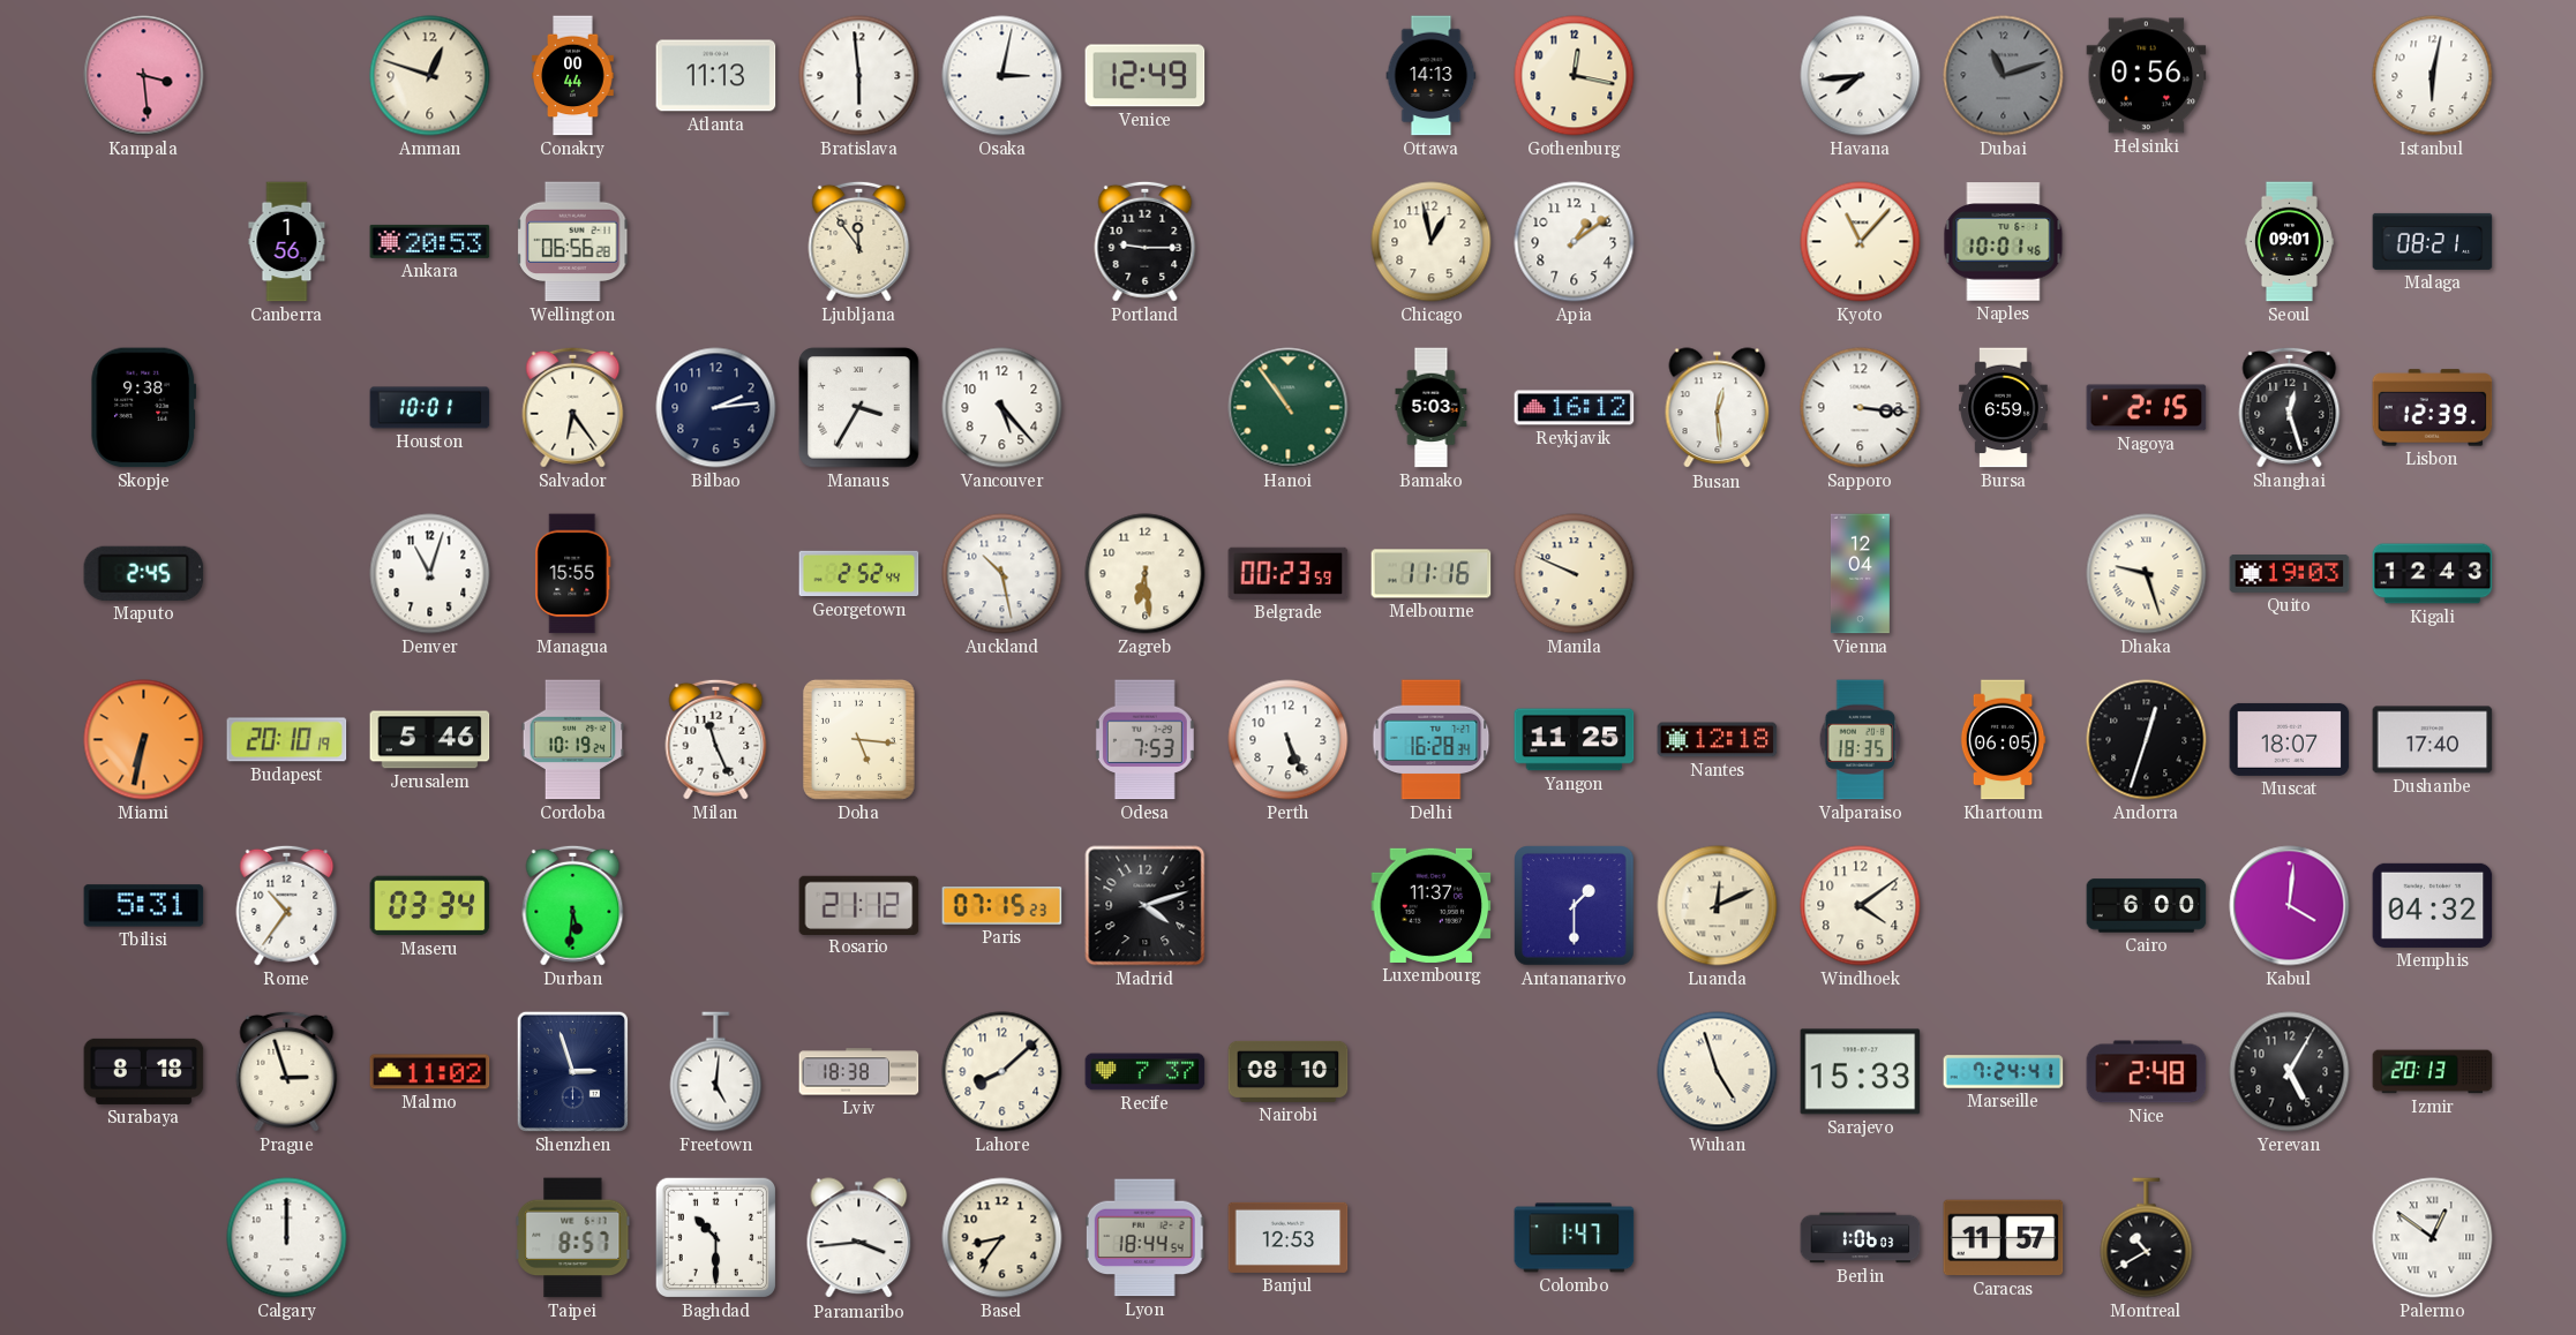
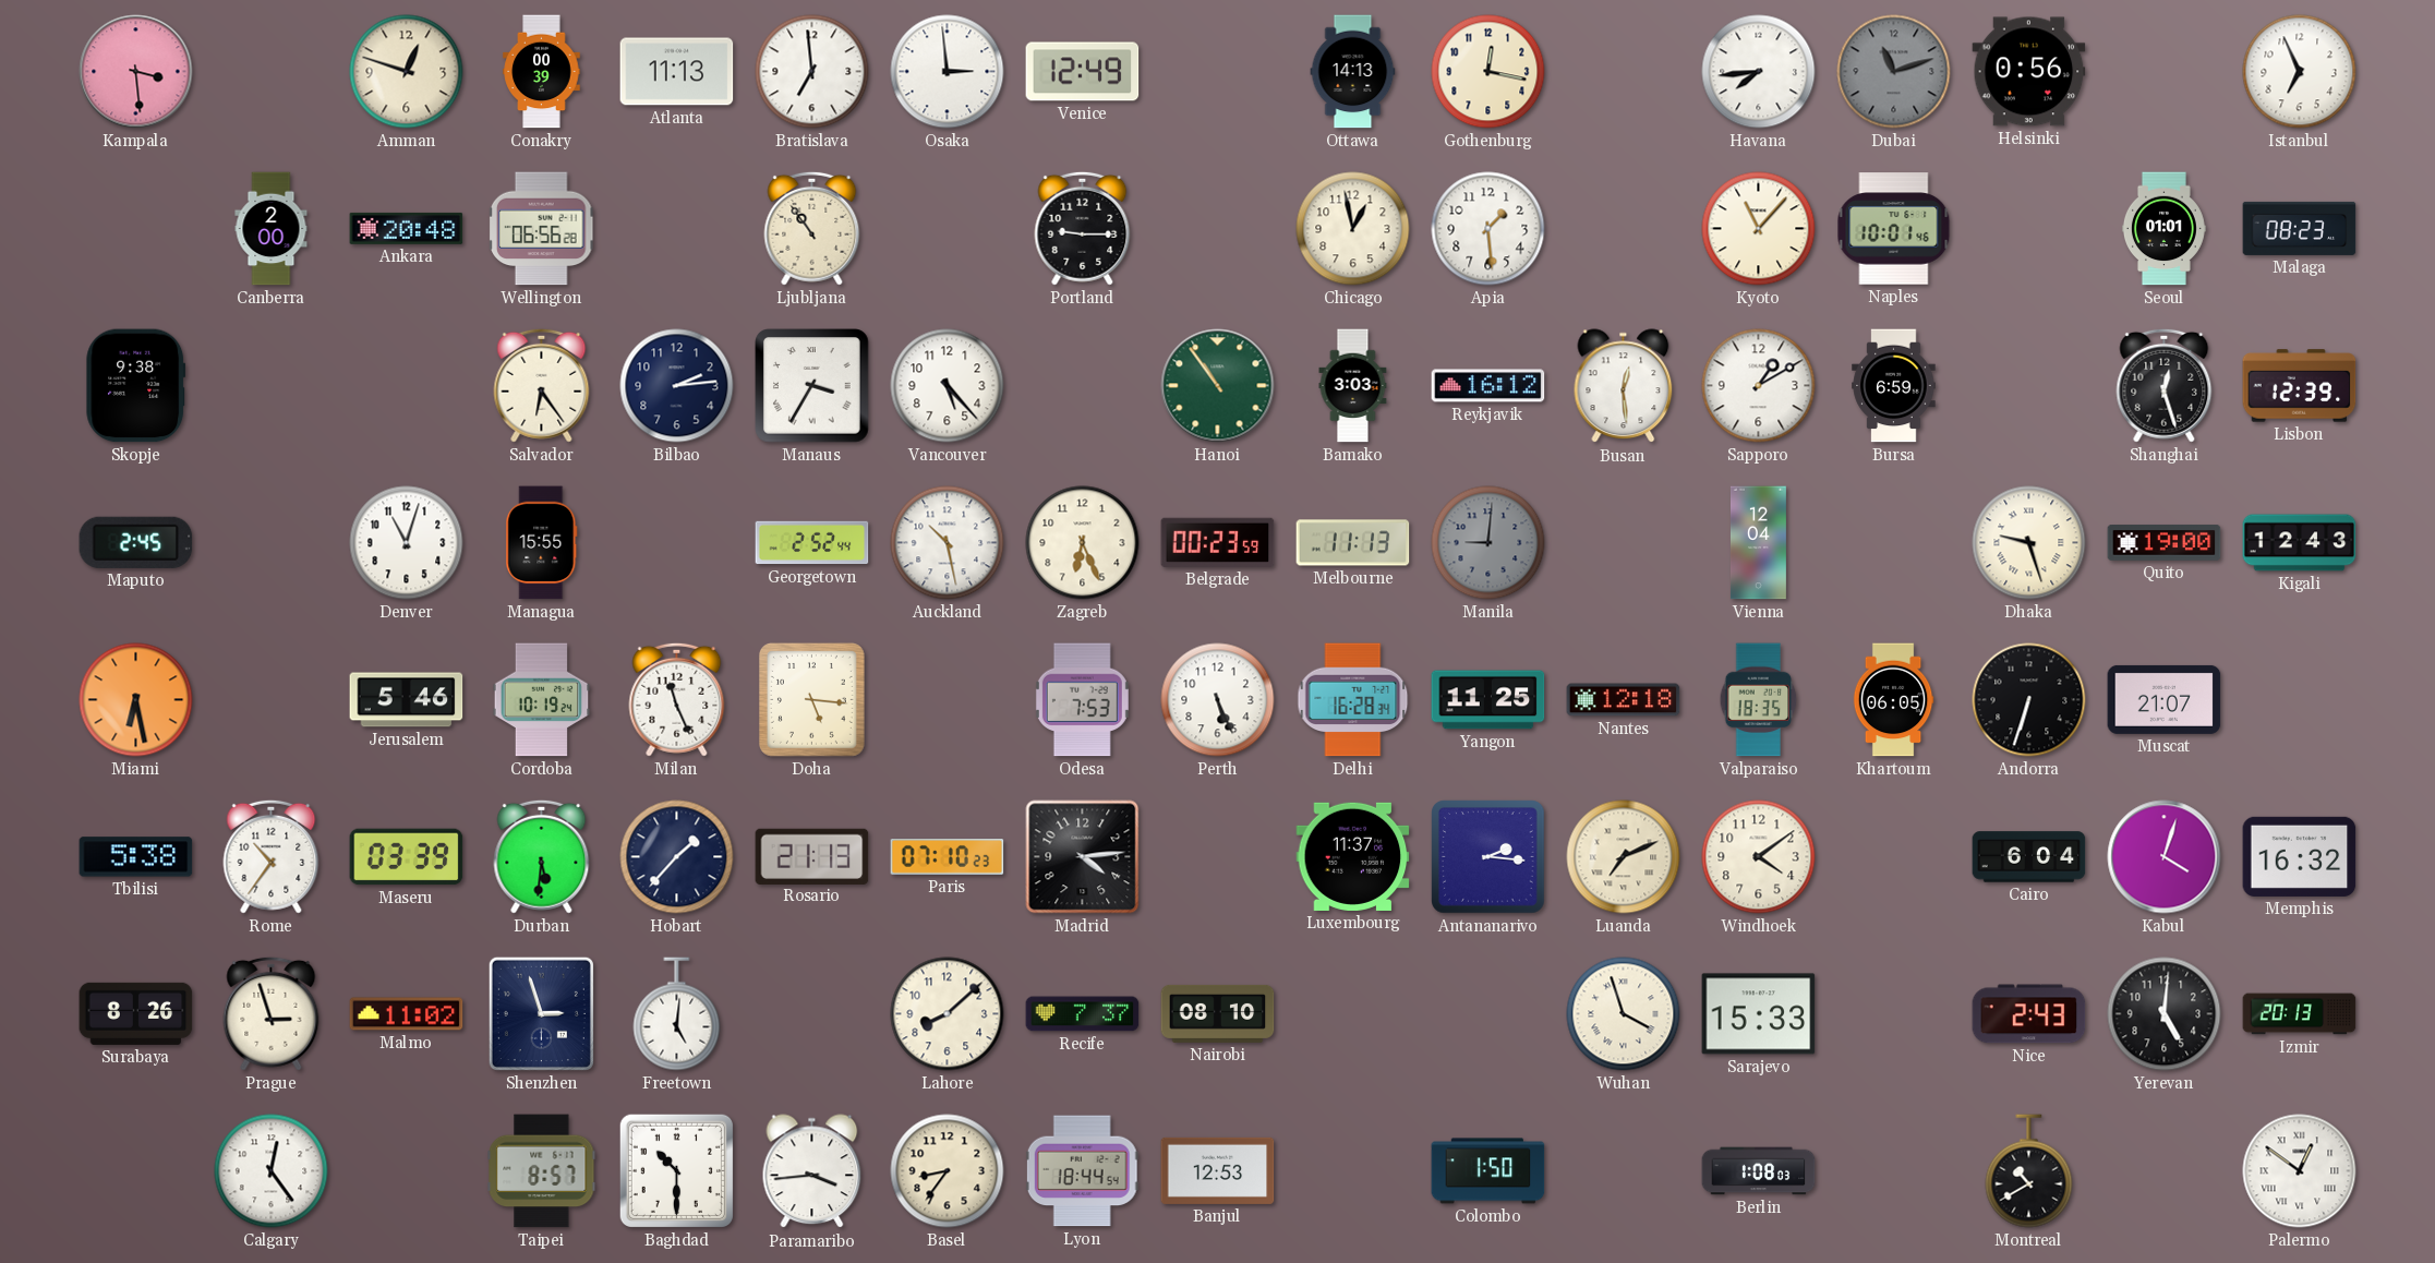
Conakry: 00:44 -> 00:39
Bratislava: 5:59 -> 6:59
Osaka: 3:02 -> 2:59
Istanbul: 6:02 -> 6:56
Canberra: 1:56 -> 2:00
Ankara: 20:53 -> 20:48
Ljubljana: 11:54 -> 10:54
Apia: 1:09 -> 1:29
Seoul: 09:01 -> 01:01
Malaga: 08:21 -> 08:23
Houston: 10:01 -> none
Bamako: 5:03 -> 3:03
Sapporo: 3:16 -> 1:10
Nagoya: 2:15 -> none
Zagreb: 6:29 -> 6:26
Melbourne: 11:16 -> 11:13
Manila: 9:49 -> 9:01
Manila dial: cream -> grey
Quito: 19:03 -> 19:00
Miami: 6:32 -> 6:28
Budapest: 20:10 -> none
Andorra: 12:33 -> 6:33
Muscat: 18:07 -> 21:07
Dushanbe: 17:40 -> none
Tbilisi: 5:31 -> 5:38
Maseru: 03:34 -> 03:39
Hobart: none -> 1:37
Rosario: 21:12 -> 21:13
Paris: 07:15 -> 07:10
Madrid: 4:12 -> 4:14
Antananarivo: 1:30 -> 2:16
Luanda: 12:11 -> 7:11
Cairo: 6:00 -> 6:04
Kabul: 4:01 -> 4:03
Memphis: 04:32 -> 16:32
Surabaya: 8:18 -> 8:26
Lviv: 18:38 -> none
Wuhan: 4:57 -> 3:57
Marseille: 7:24 -> none
Nice: 2:48 -> 2:43
Yerevan: 5:05 -> 5:01
Calgary: 12:00 -> 12:24
Colombo: 1:47 -> 1:50
Berlin: 1:06 -> 1:08
Caracas: 11:57 -> none
